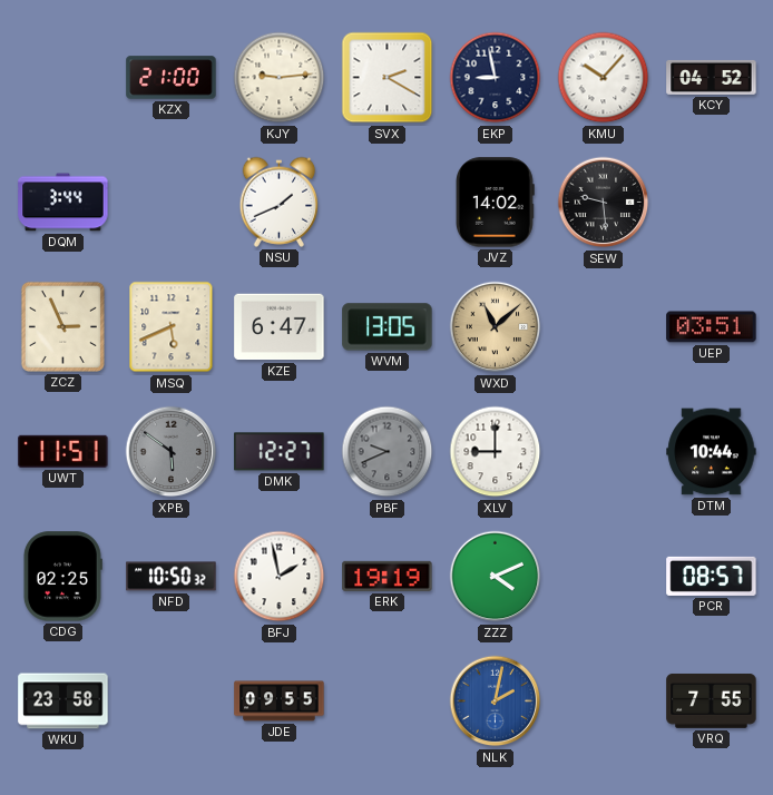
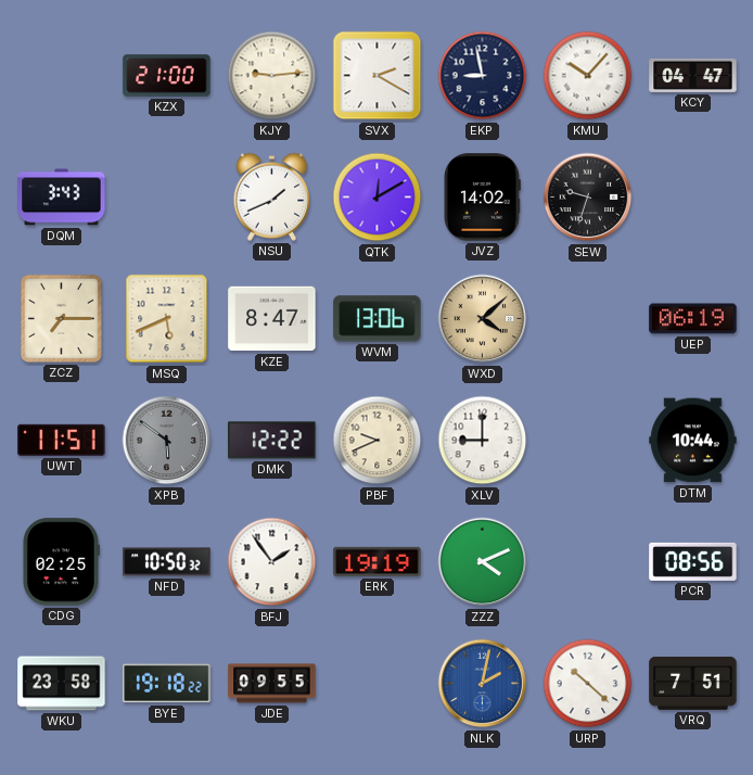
KCY: 04:52 -> 04:47
DQM: 3:44 -> 3:43
QTK: none -> 12:10
SEW: 9:29 -> 9:33
ZCZ: 2:56 -> 7:15
KZE: 6:47 -> 8:47
WVM: 13:05 -> 13:06
WXD: 11:08 -> 4:08
UEP: 03:51 -> 06:19
DMK: 12:27 -> 12:22
PBF dial: grey -> cream
BFJ: 1:58 -> 1:54
PCR: 08:57 -> 08:56
BYE: none -> 19:18
URP: none -> 10:22
VRQ: 7:55 -> 7:51
